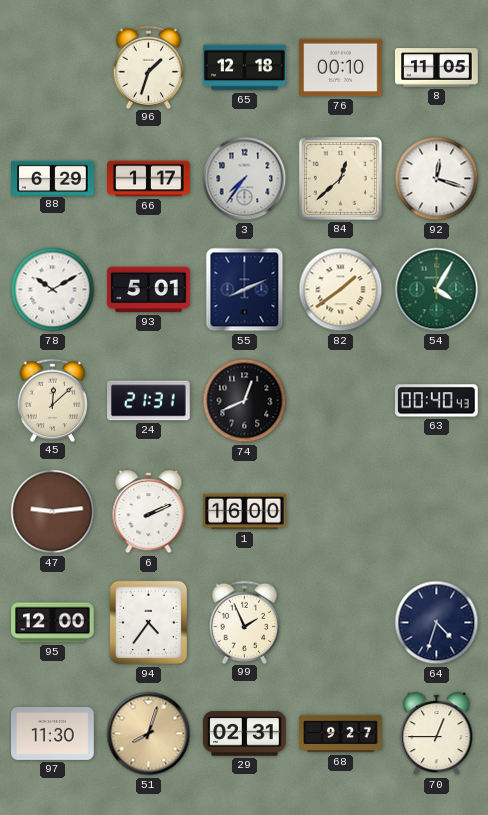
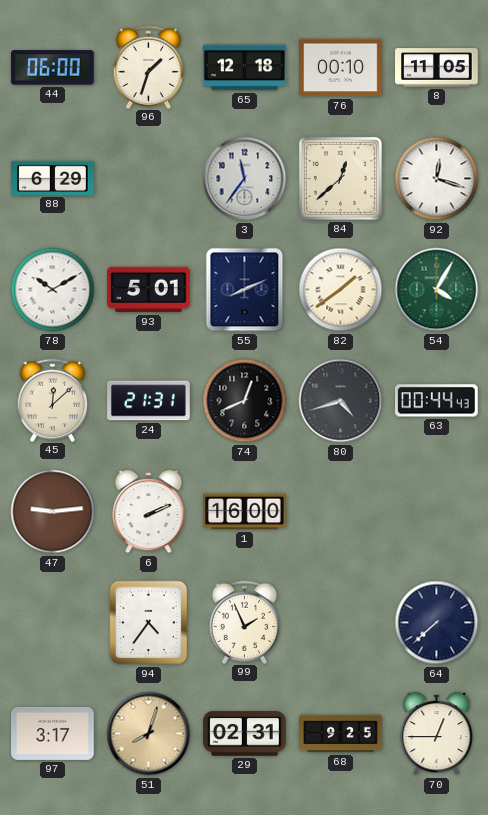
44: none -> 06:00
66: 1:17 -> none
3: 7:36 -> 11:36
80: none -> 4:42
63: 00:40 -> 00:44
95: 12:00 -> none
64: 4:33 -> 7:38
97: 11:30 -> 3:17
68: 9:27 -> 9:25
